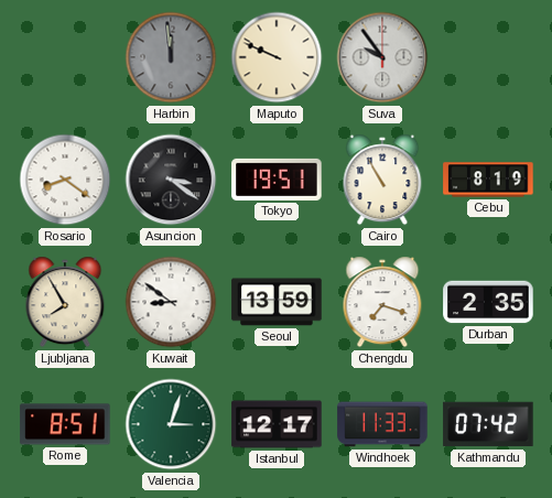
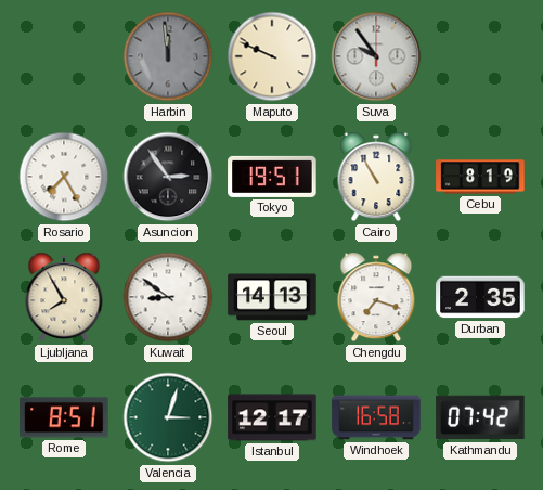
Rosario: 8:21 -> 7:25
Asuncion: 3:21 -> 2:54
Seoul: 13:59 -> 14:13
Windhoek: 11:33 -> 16:58
